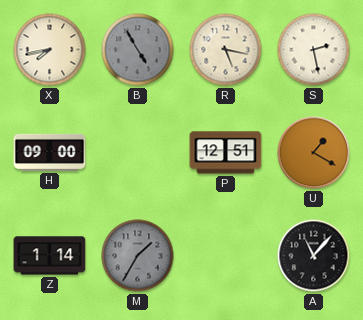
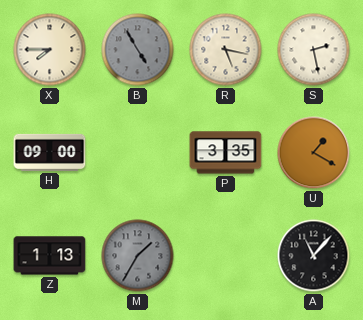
X: 7:43 -> 7:45
P: 12:51 -> 3:35
Z: 1:14 -> 1:13
